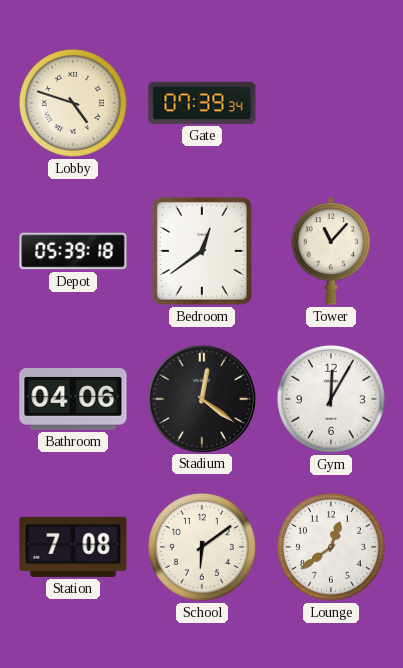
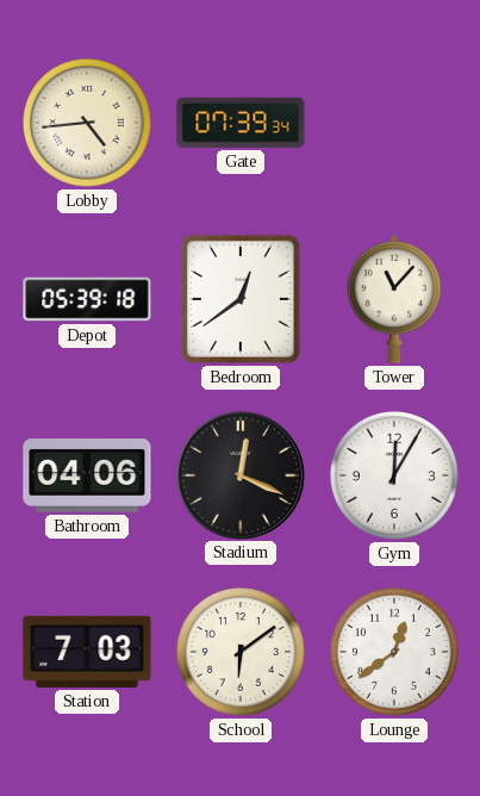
Lobby: 4:48 -> 4:44
Stadium: 12:21 -> 12:19
Station: 7:08 -> 7:03
